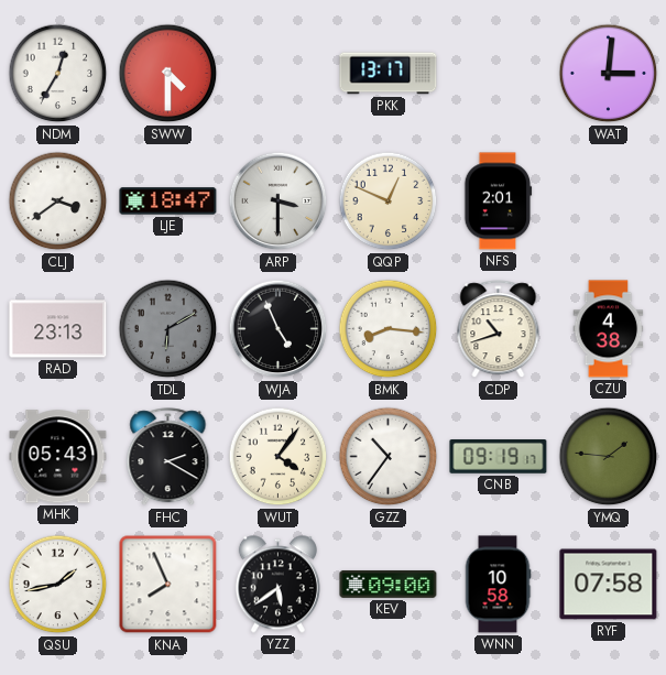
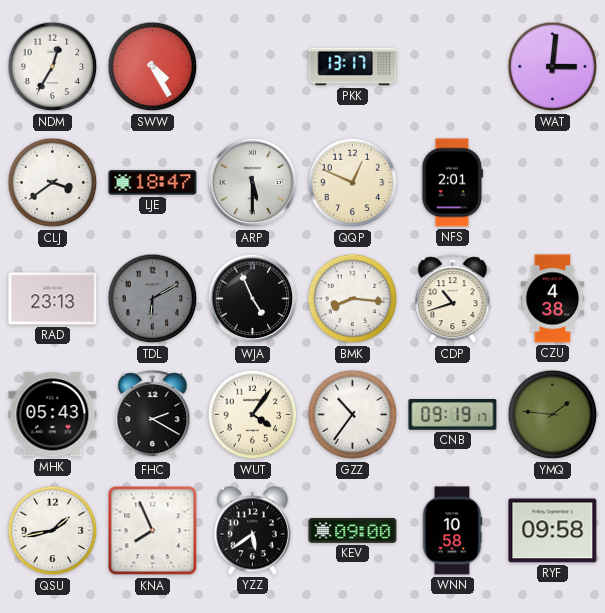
SWW: 4:30 -> 4:25
ARP: 3:30 -> 5:30
RYF: 07:58 -> 09:58
